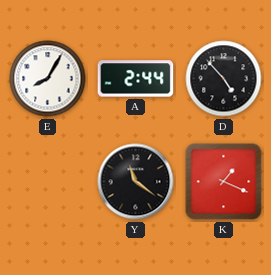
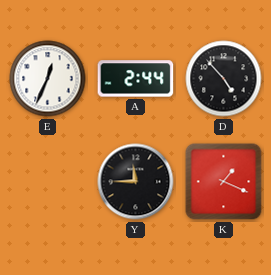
E: 8:05 -> 12:34
Y: 11:21 -> 11:45
